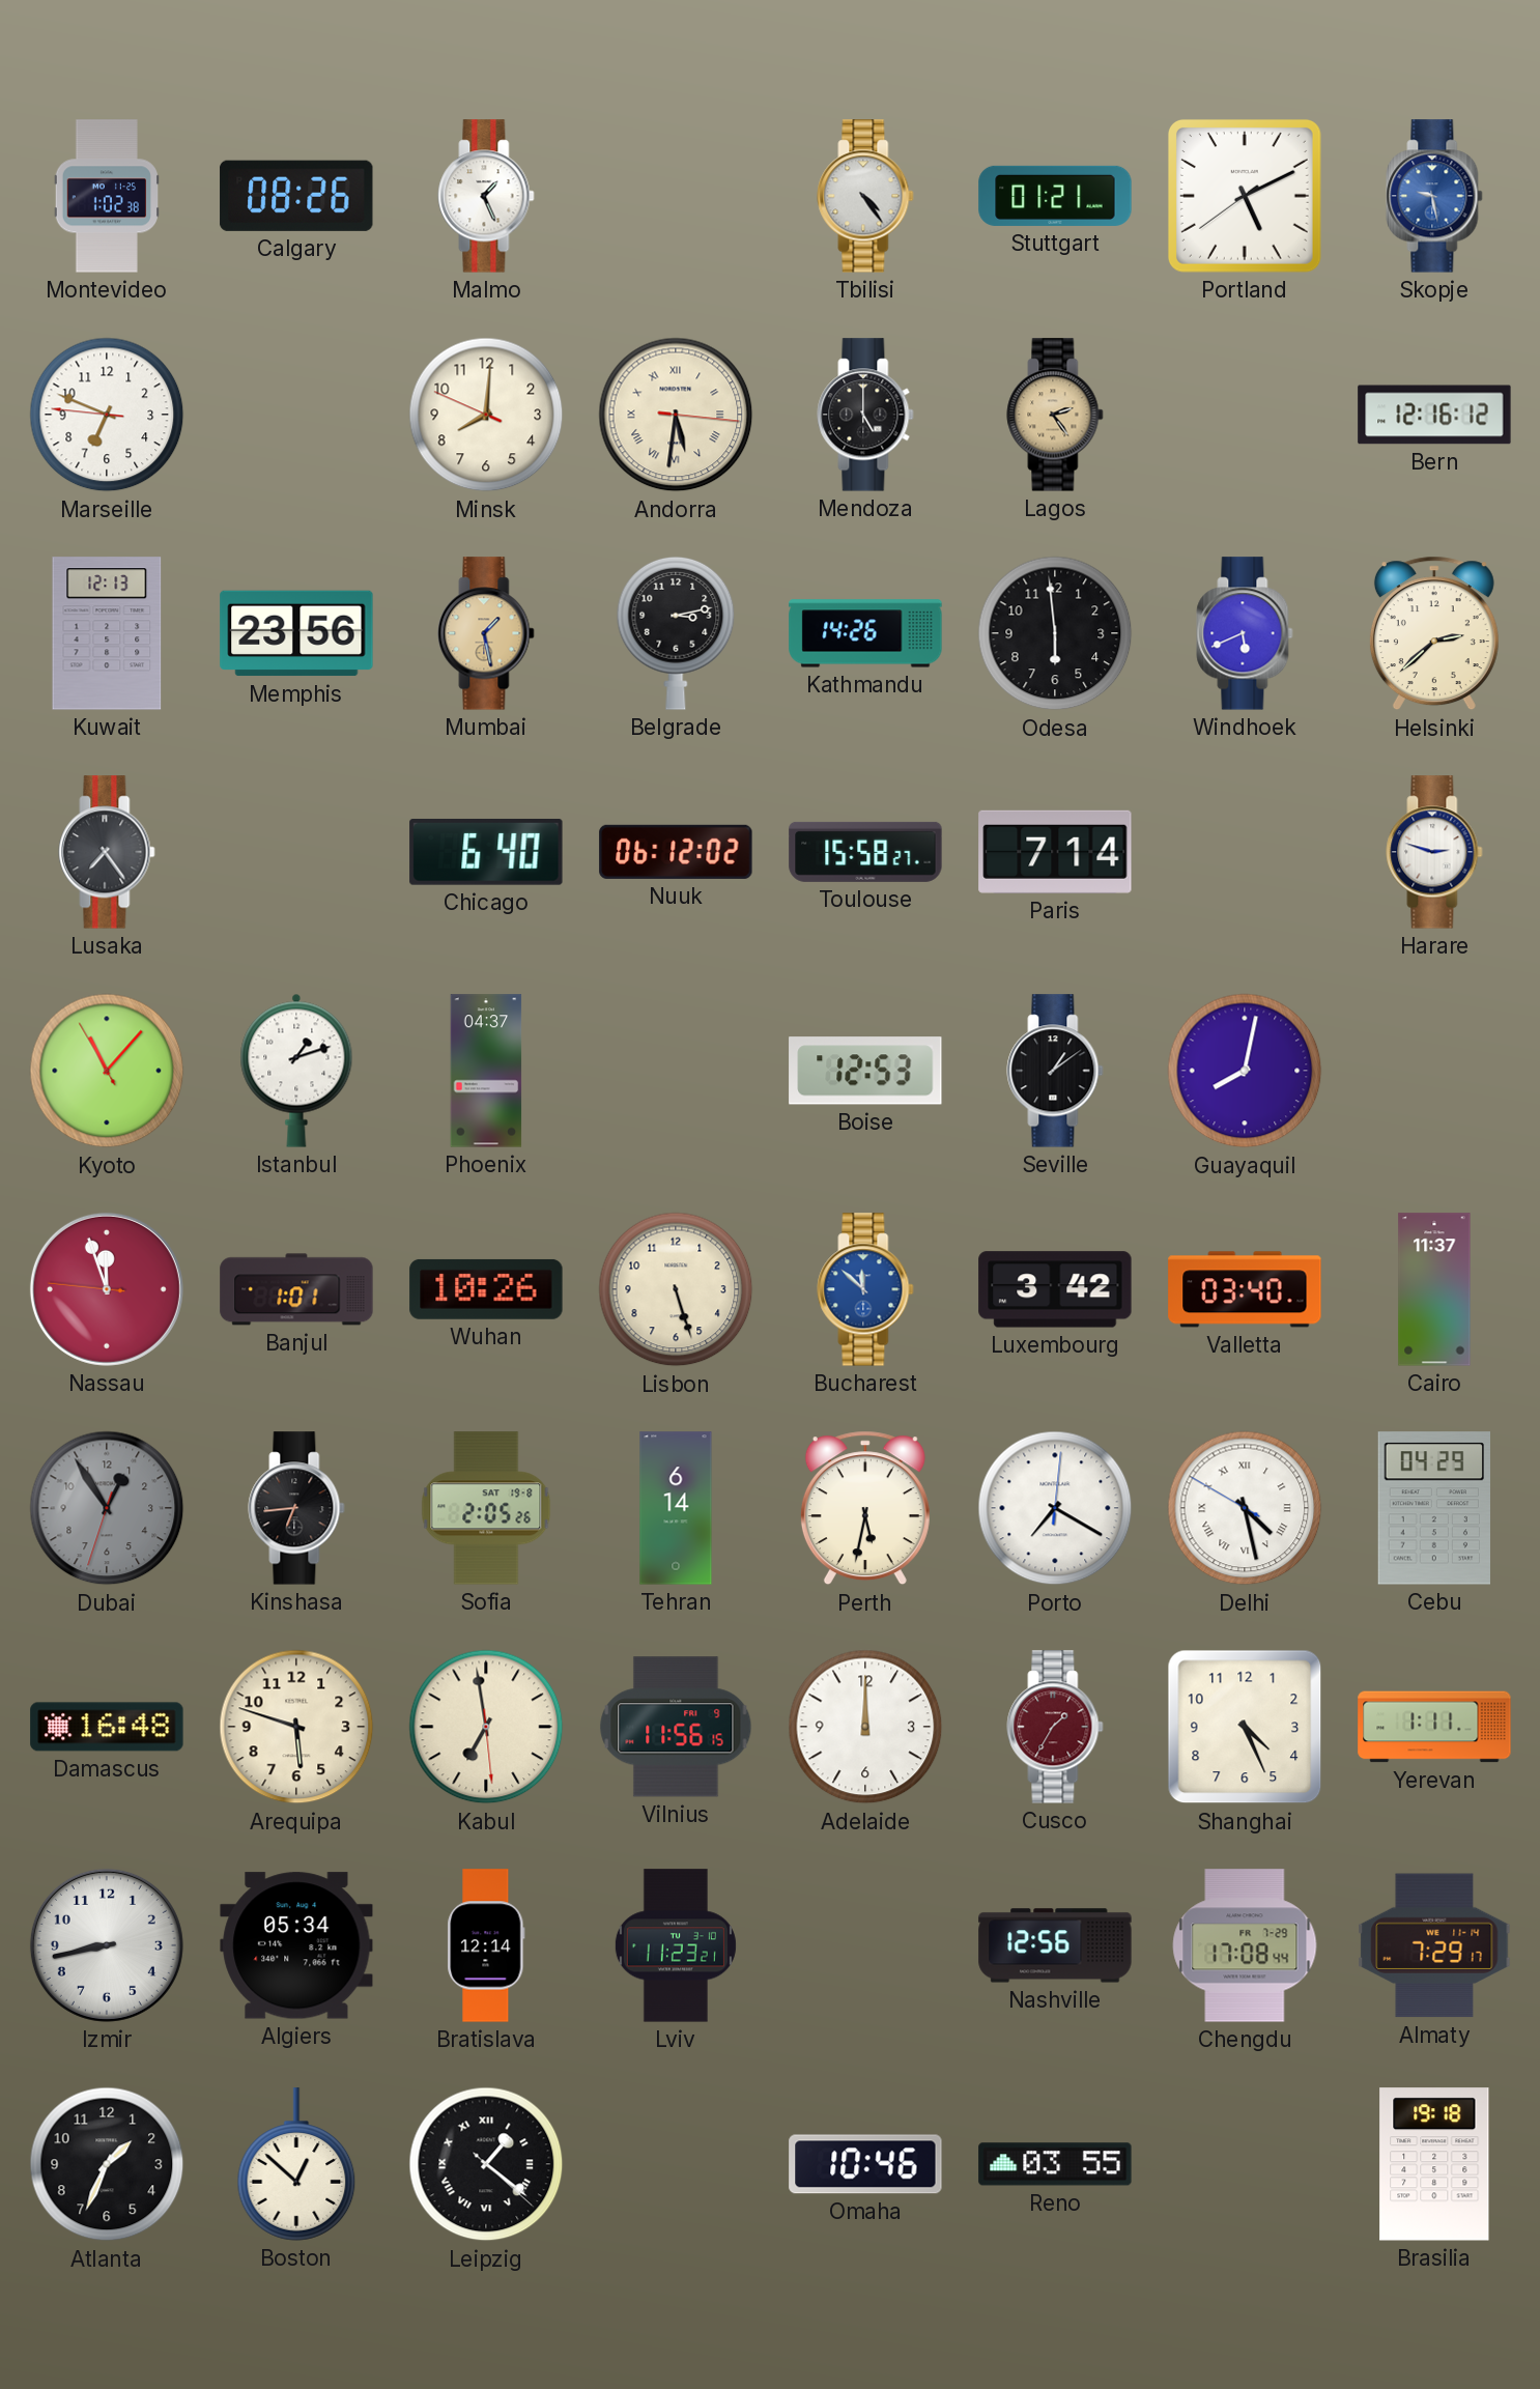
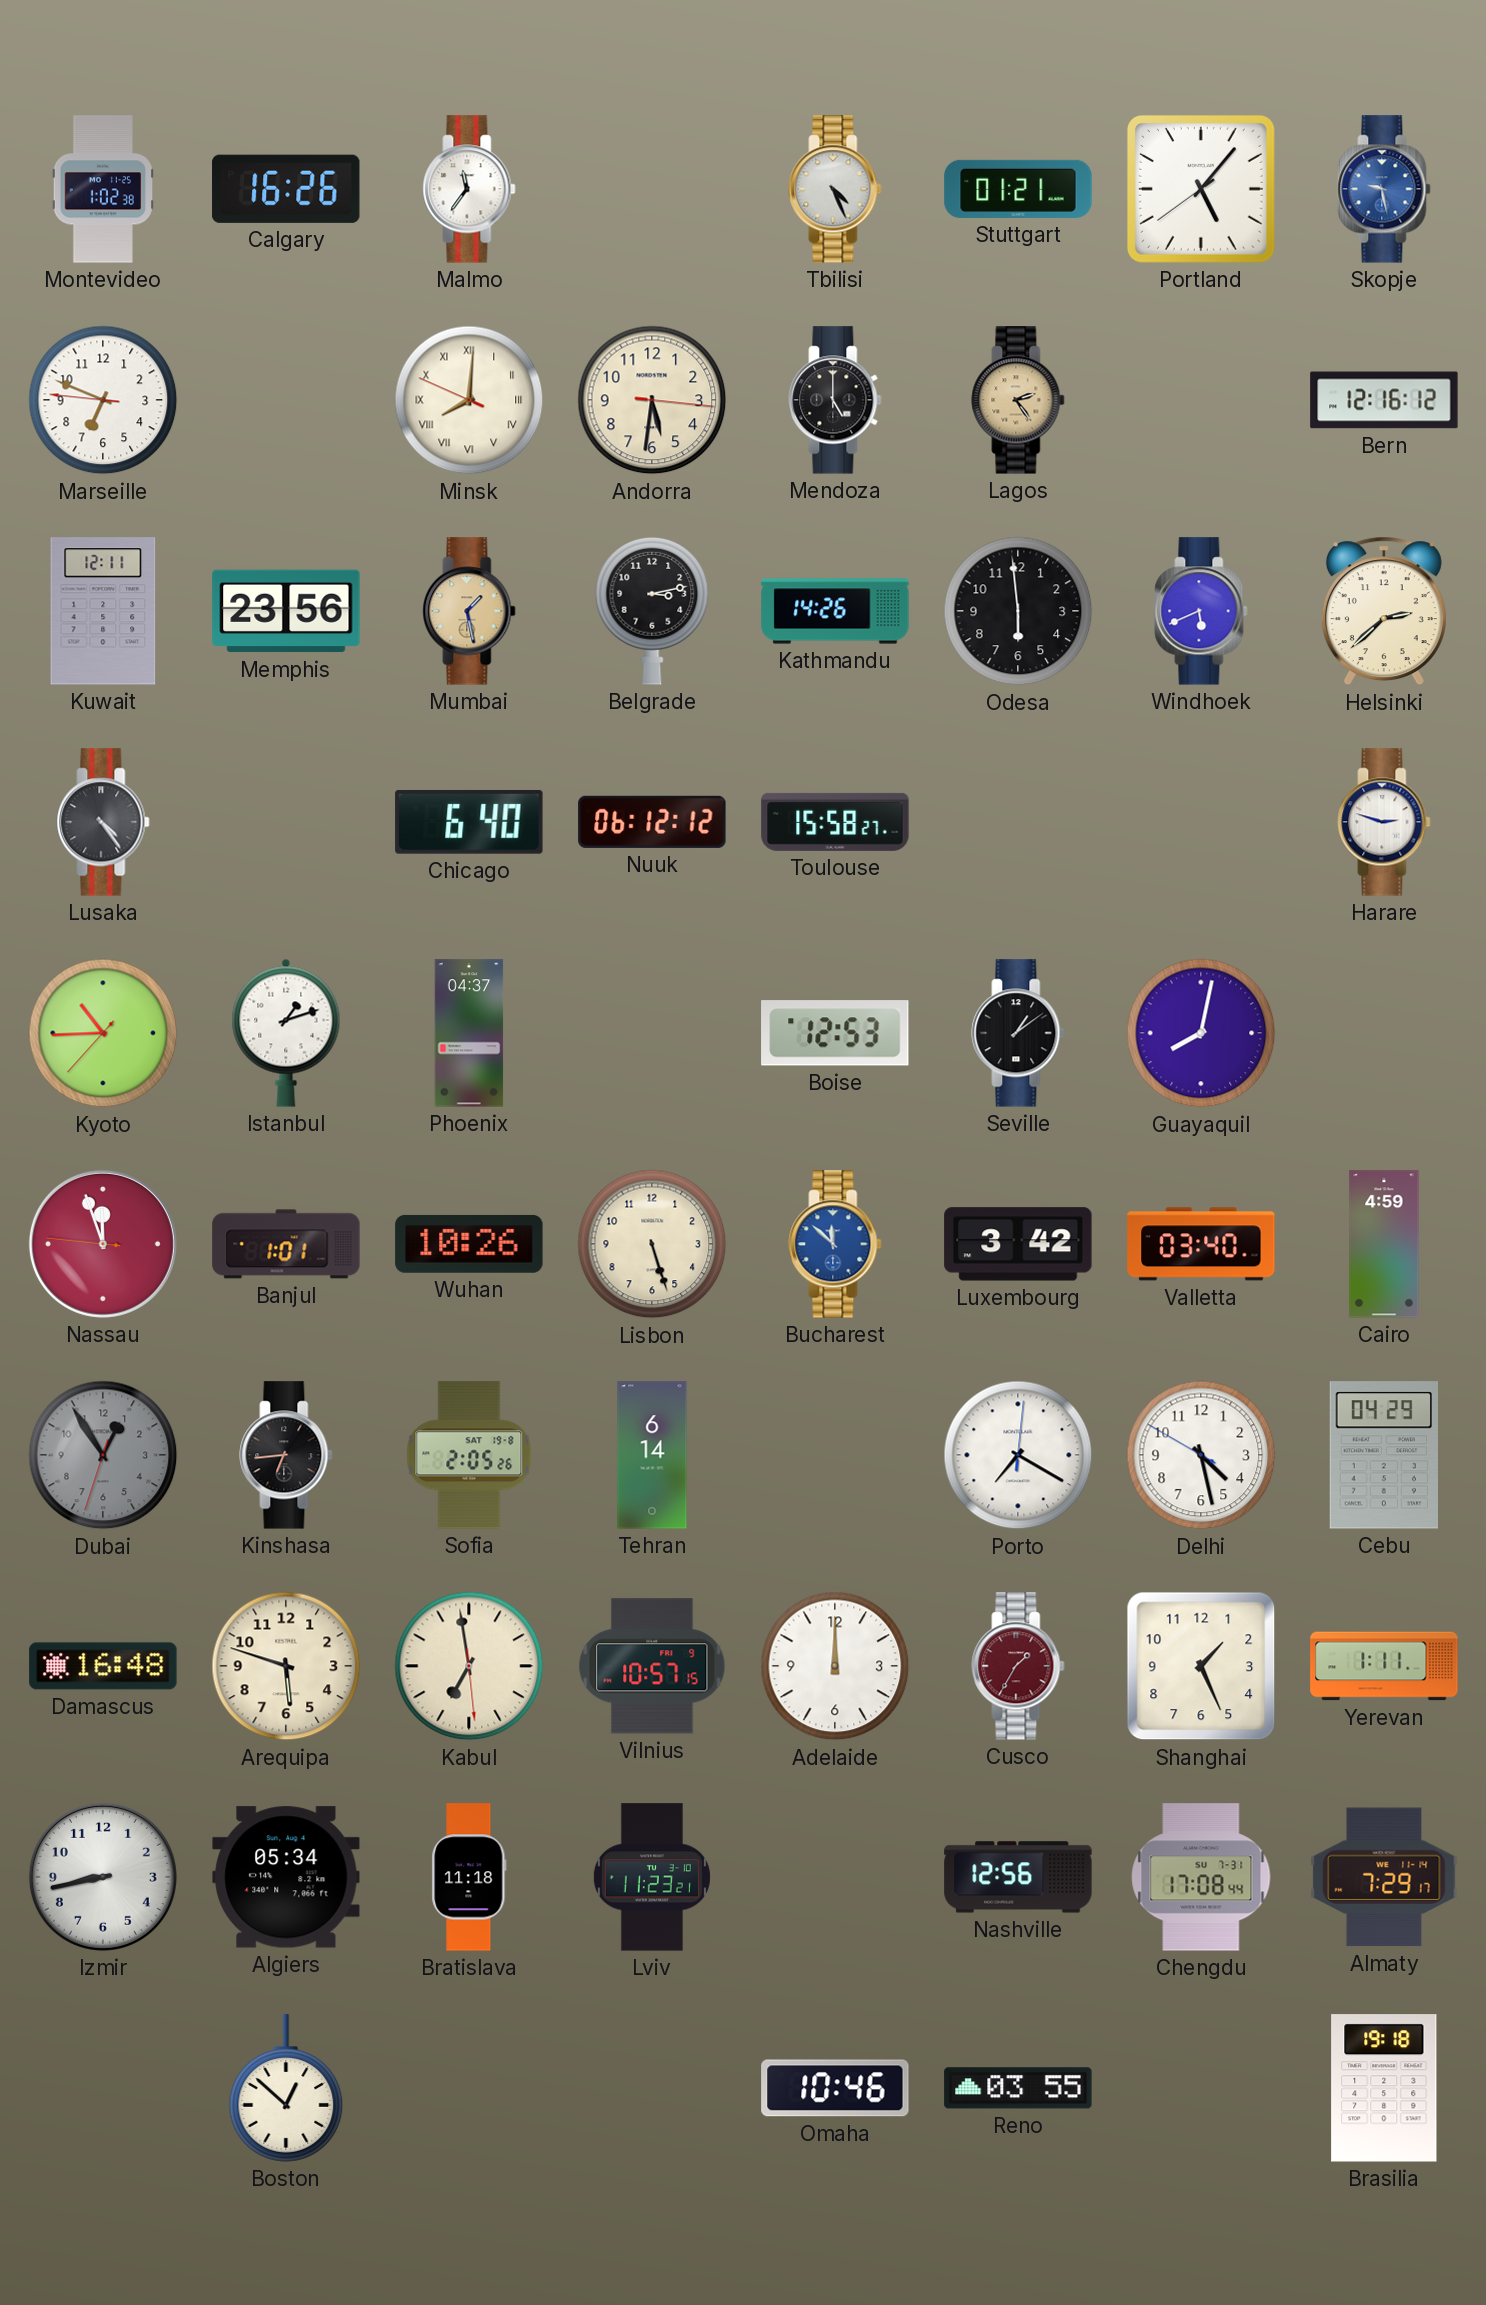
Calgary: 08:26 -> 16:26
Malmo: 1:26 -> 11:36
Tbilisi: 4:24 -> 4:26
Portland: 5:10 -> 5:06
Minsk numerals: Arabic -> Roman
Andorra numerals: Roman -> Arabic
Kuwait: 12:13 -> 12:11
Lusaka: 7:24 -> 4:24
Nuuk: 06:12:02 -> 06:12:12
Paris: 7:14 -> none
Kyoto: 11:06 -> 10:44
Cairo: 11:37 -> 4:59
Perth: 5:32 -> none
Delhi numerals: Roman -> Arabic
Vilnius: 11:56 -> 10:57
Shanghai: 4:26 -> 1:26
Bratislava: 12:14 -> 11:18
Chengdu date: FR 7-29 -> SU 7-31
Atlanta: 1:34 -> none
Leipzig: 1:21 -> none
